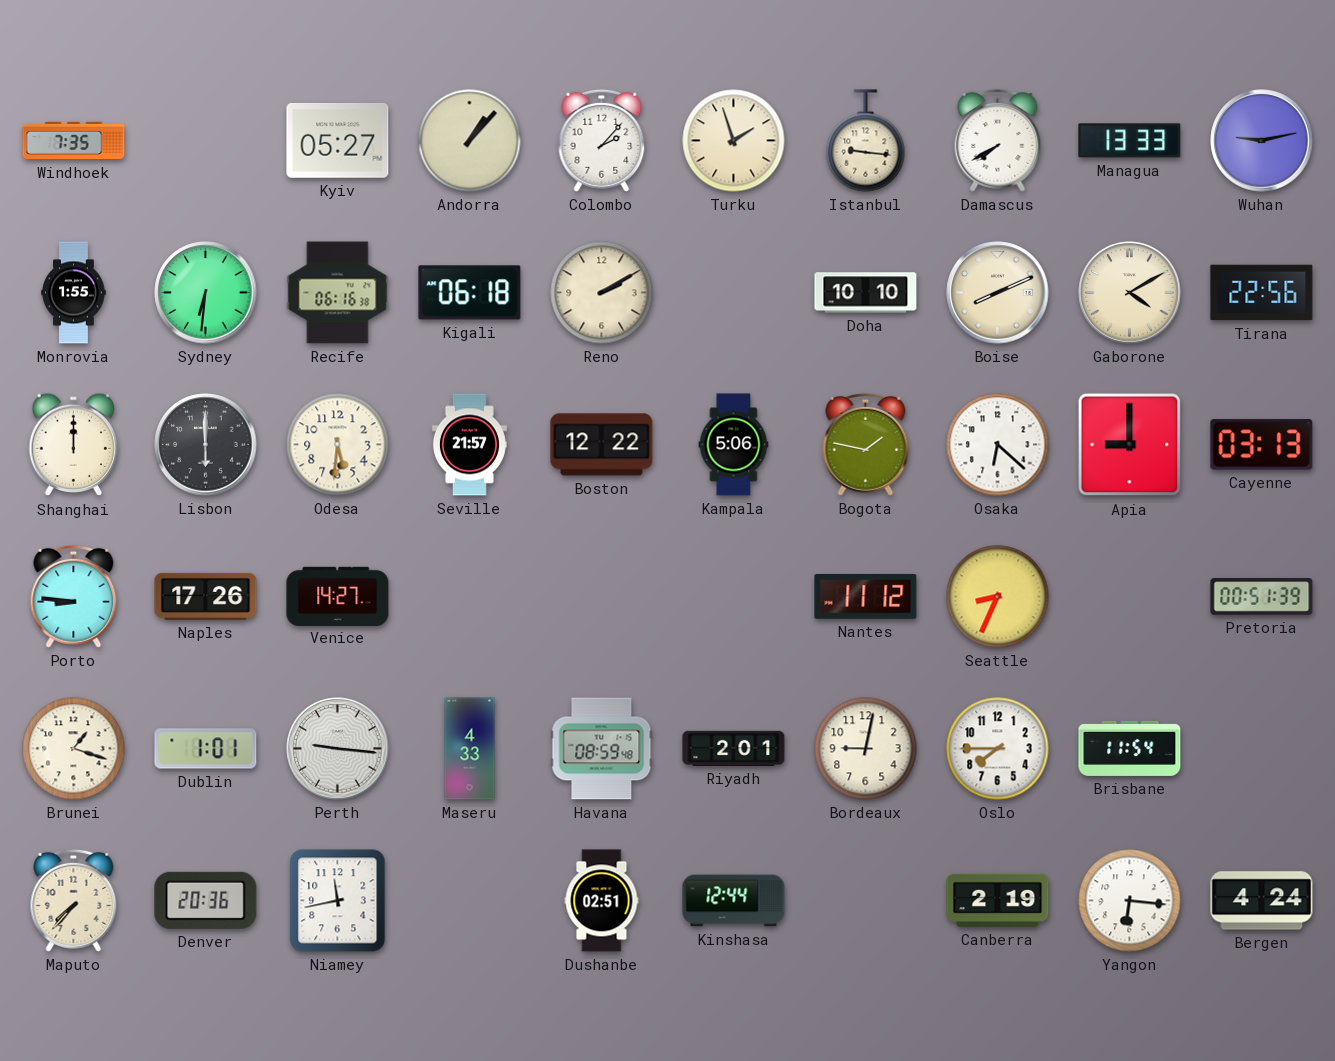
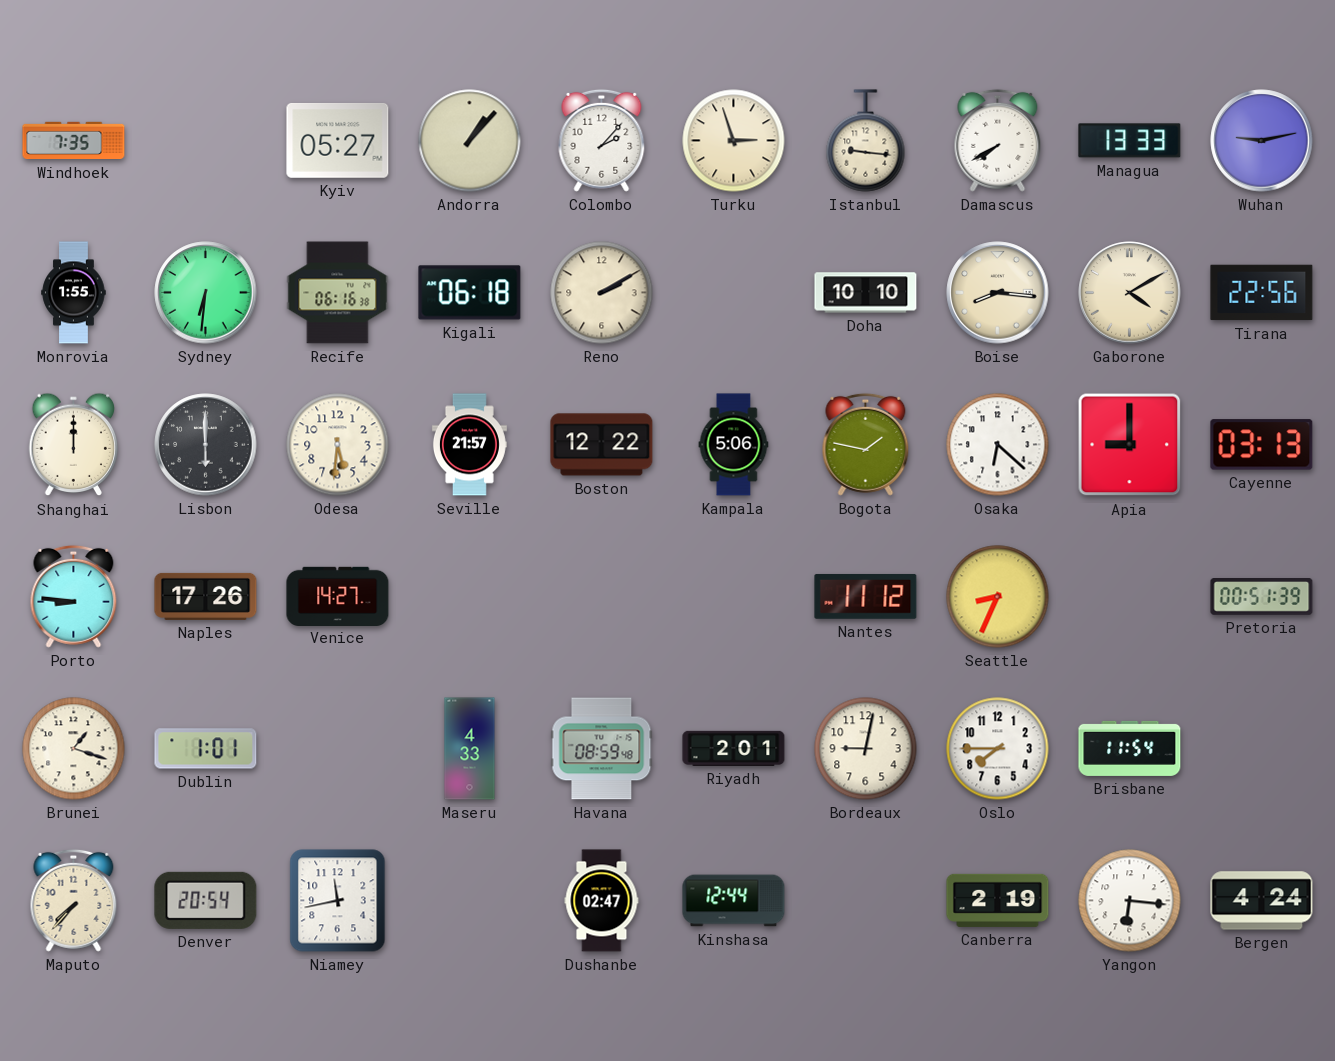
Turku: 1:57 -> 2:57
Boise: 8:11 -> 8:16
Perth: 9:16 -> none
Denver: 20:36 -> 20:54
Dushanbe: 02:51 -> 02:47
